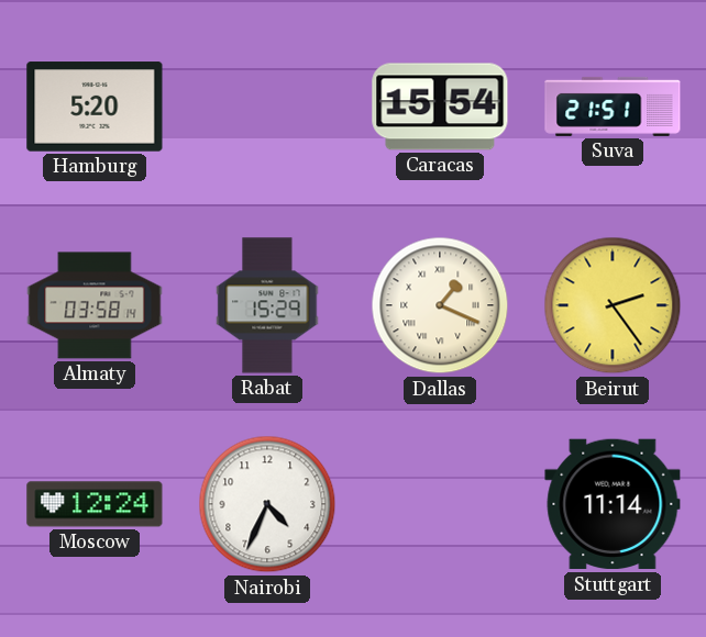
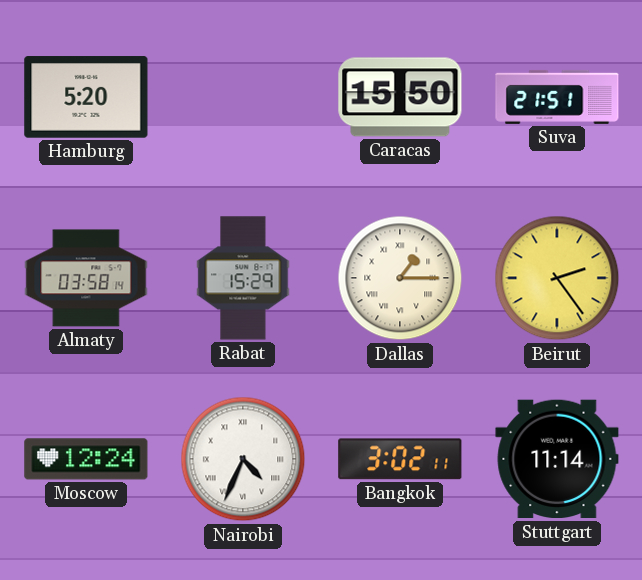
Caracas: 15:54 -> 15:50
Dallas: 1:19 -> 1:15
Nairobi numerals: Arabic -> Roman
Bangkok: none -> 3:02
